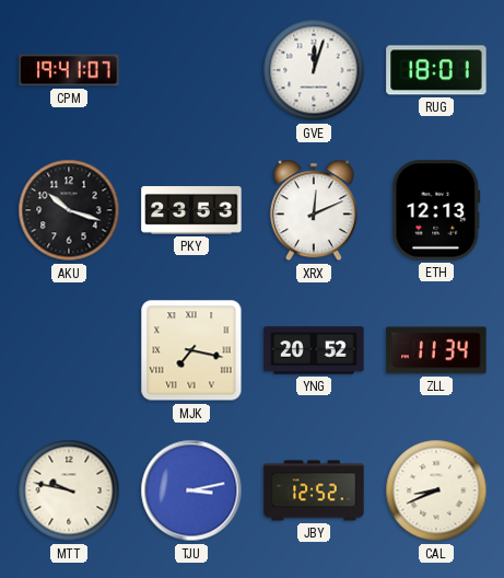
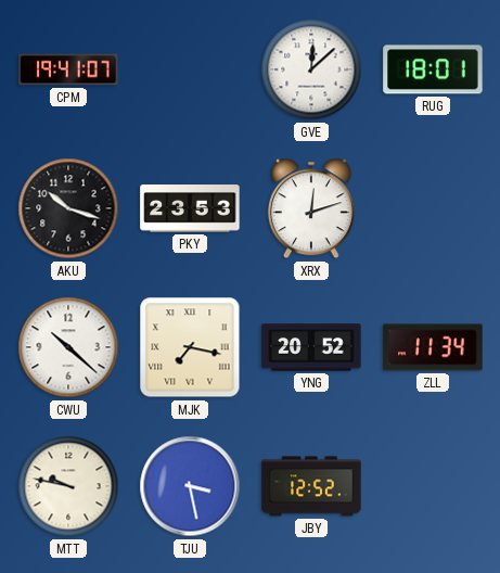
GVE: 12:03 -> 12:08
XRX: 12:11 -> 12:12
ETH: 12:13 -> none
CWU: none -> 10:22
TJU: 3:13 -> 3:28
CAL: 8:41 -> none
